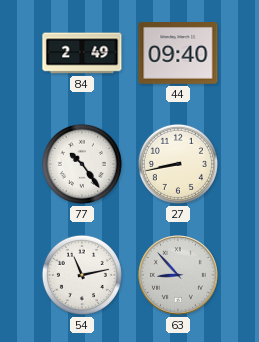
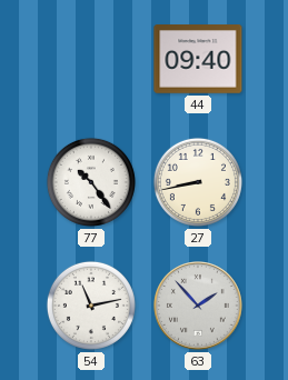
84: 2:49 -> none
63: 8:53 -> 1:53
